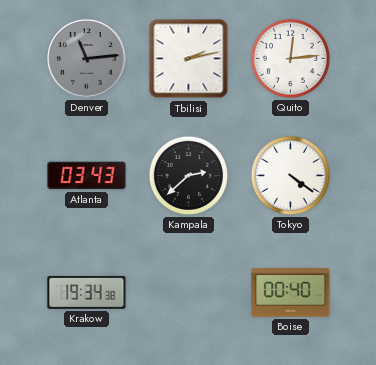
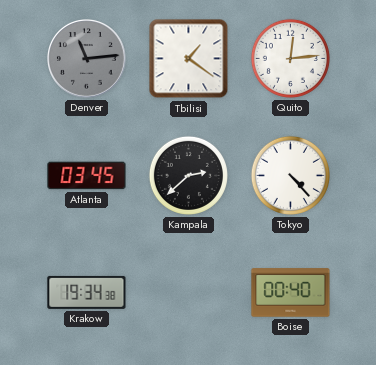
Tbilisi: 2:13 -> 1:21
Atlanta: 03:43 -> 03:45
Tokyo: 4:21 -> 4:23
